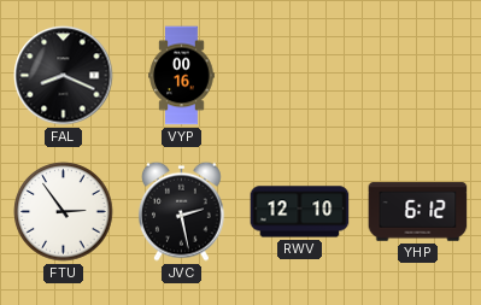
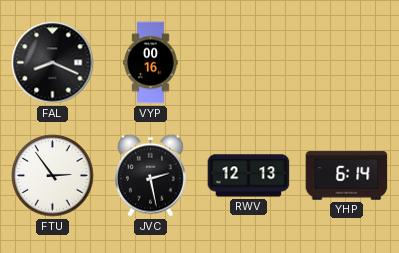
RWV: 12:10 -> 12:13
YHP: 6:12 -> 6:14
